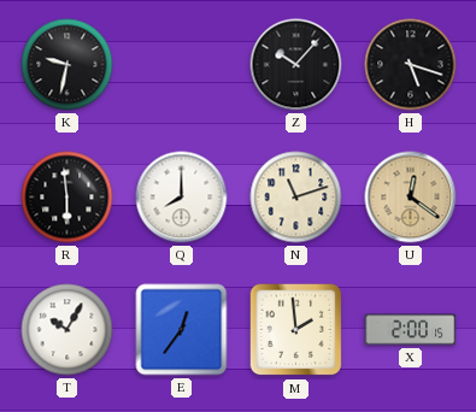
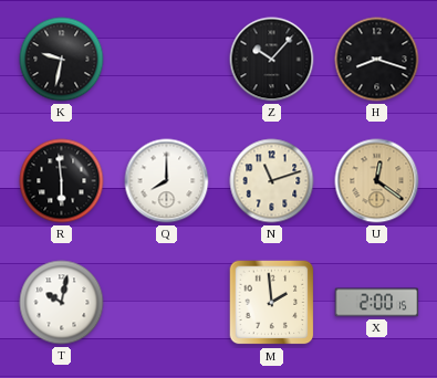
H: 5:18 -> 8:18
T: 10:05 -> 10:02
E: 12:36 -> none
